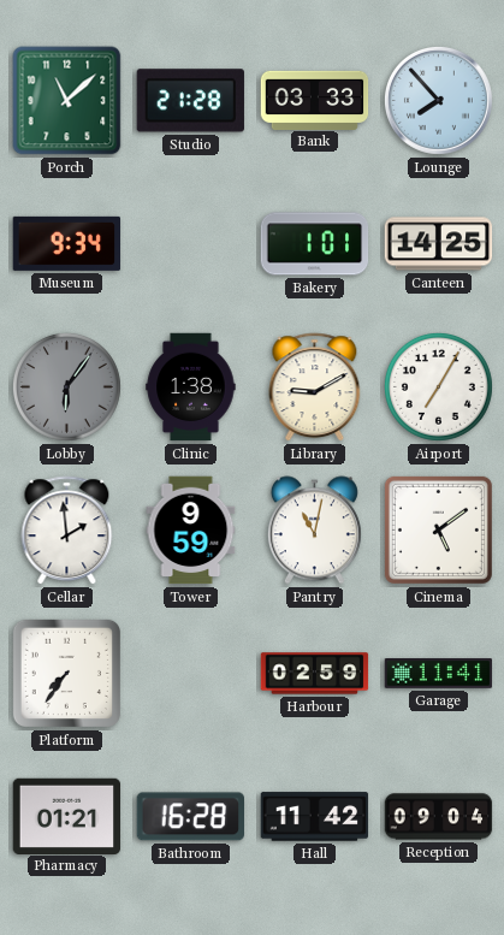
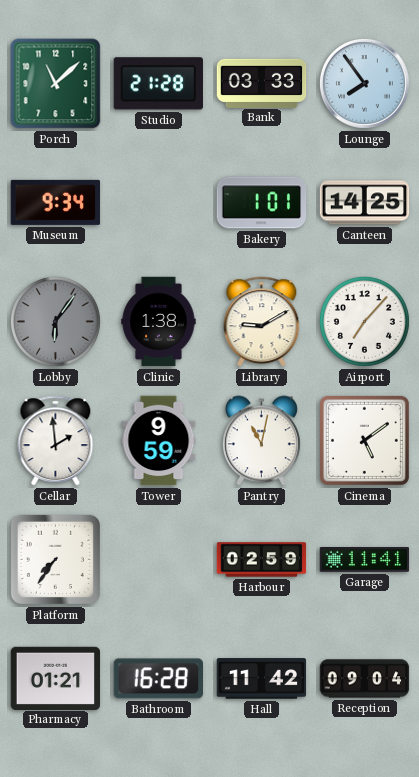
Lounge: 7:53 -> 7:54
Airport: 7:05 -> 7:07
